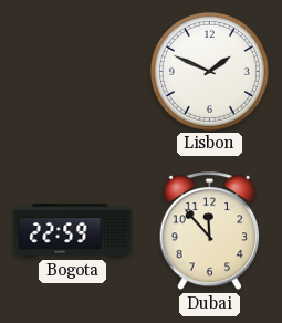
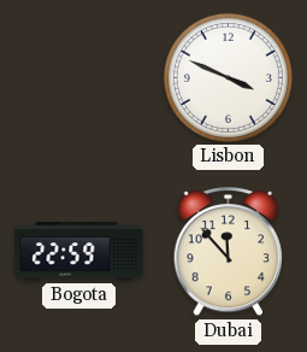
Lisbon: 1:49 -> 3:49
